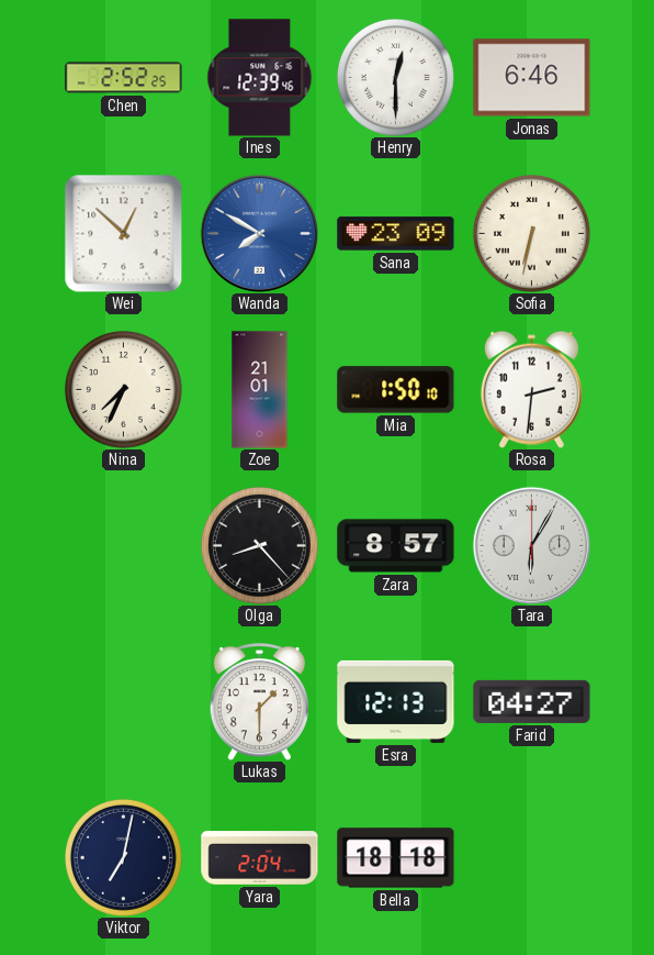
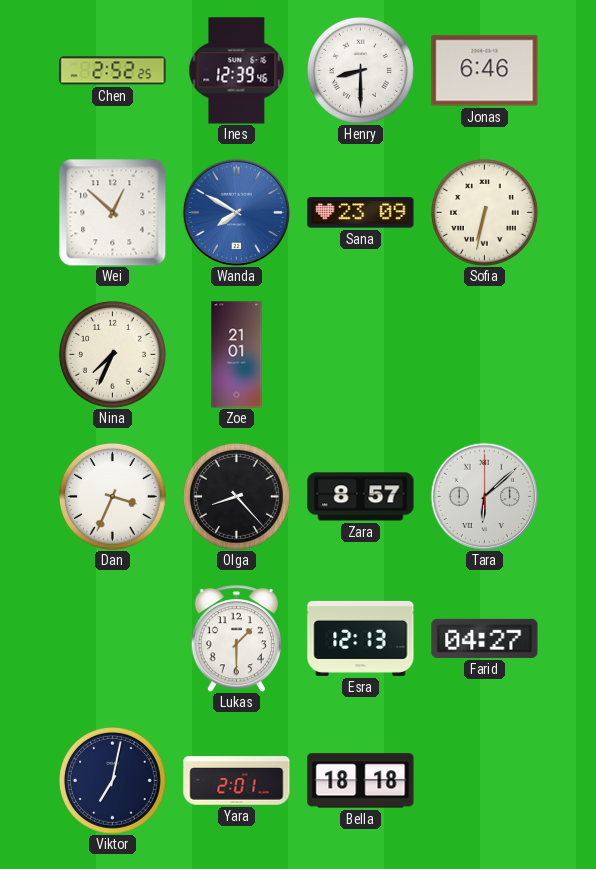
Henry: 12:30 -> 8:30
Mia: 1:50 -> none
Rosa: 2:31 -> none
Dan: none -> 3:34
Tara: 6:05 -> 6:08
Yara: 2:04 -> 2:01
